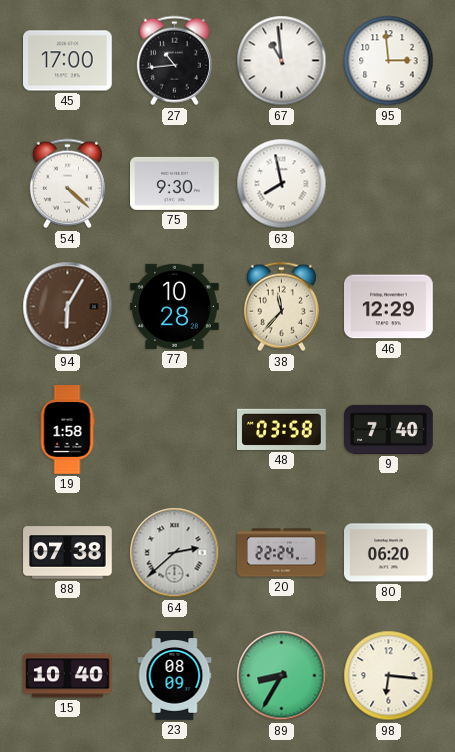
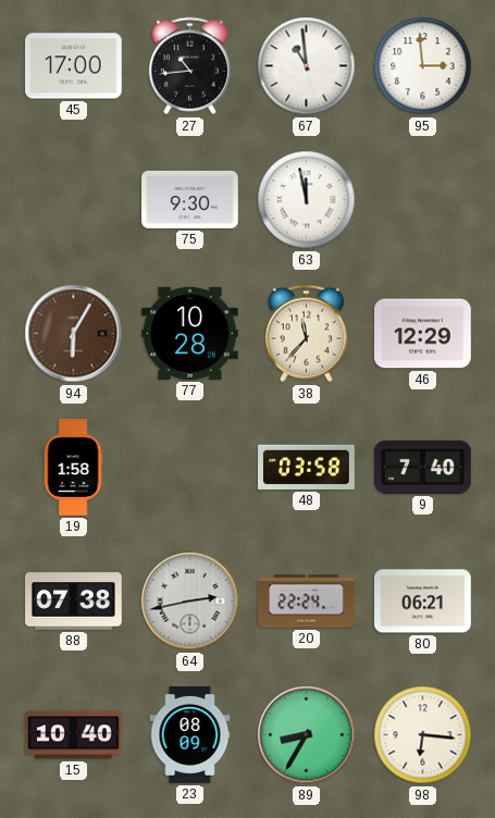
54: 4:22 -> none
63: 7:58 -> 11:58
64: 2:38 -> 2:43
80: 06:20 -> 06:21
